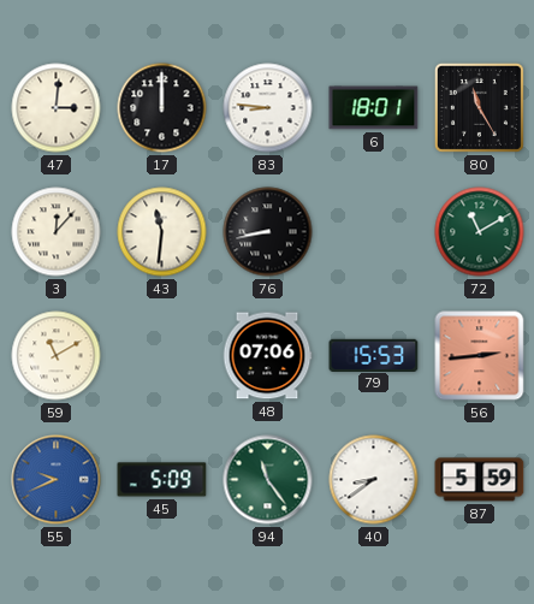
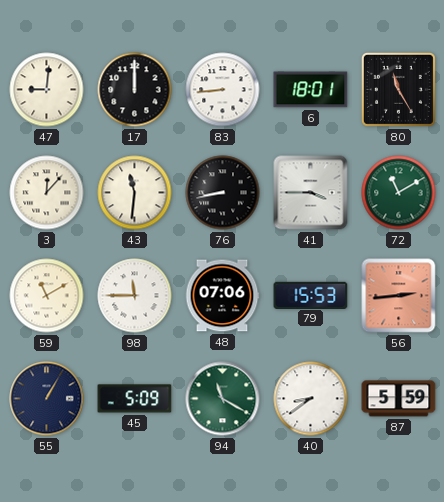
47: 3:01 -> 9:01
83: 8:46 -> 8:44
41: none -> 3:45
98: none -> 11:45
55: 9:41 -> 1:05
55 dial: blue -> navy
94: 11:24 -> 11:20
